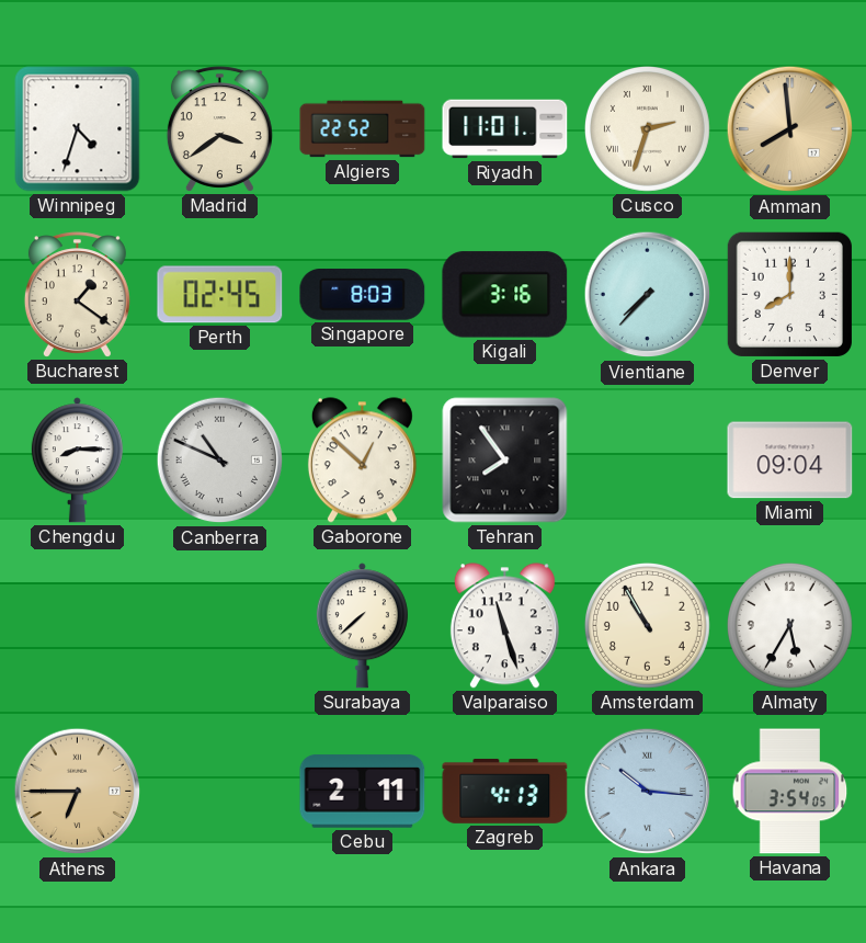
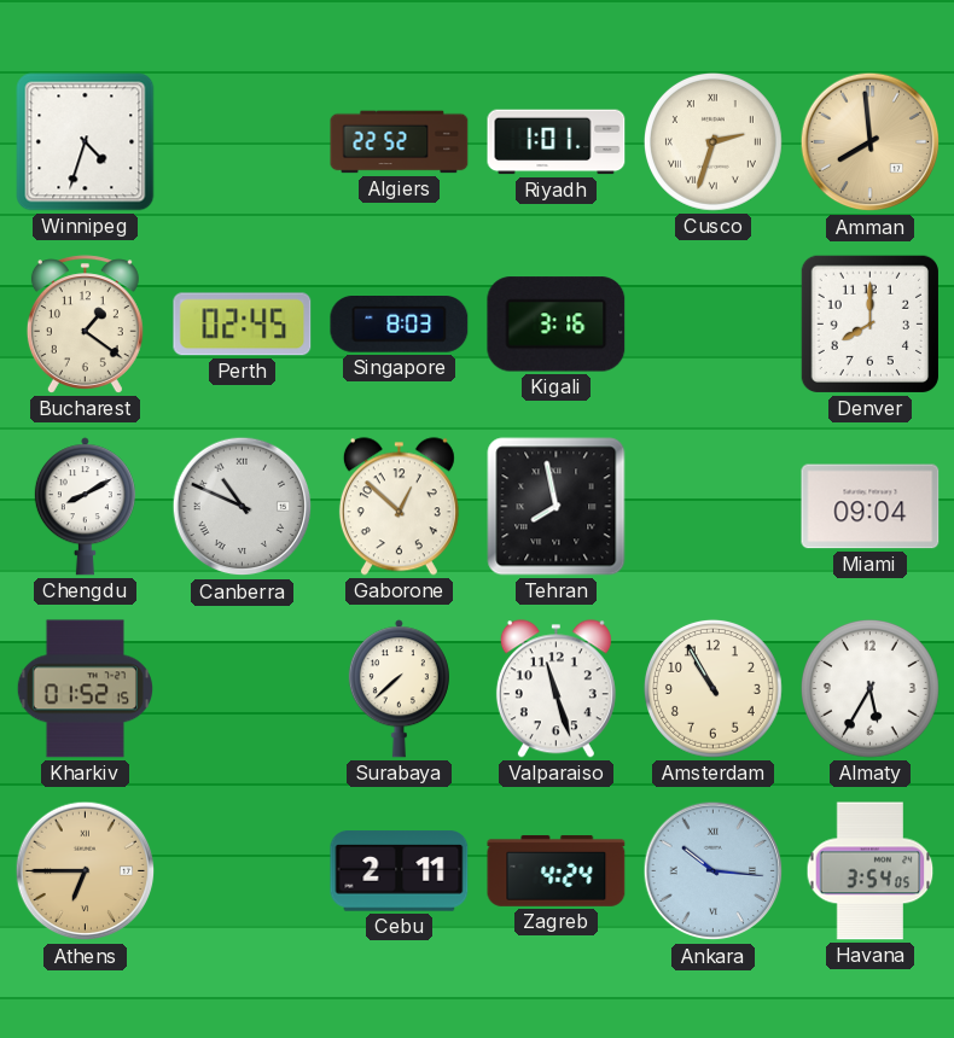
Madrid: 3:39 -> none
Riyadh: 11:01 -> 1:01
Vientiane: 7:37 -> none
Chengdu: 8:15 -> 8:10
Tehran: 7:54 -> 7:58
Kharkiv: none -> 01:52
Zagreb: 4:13 -> 4:24
